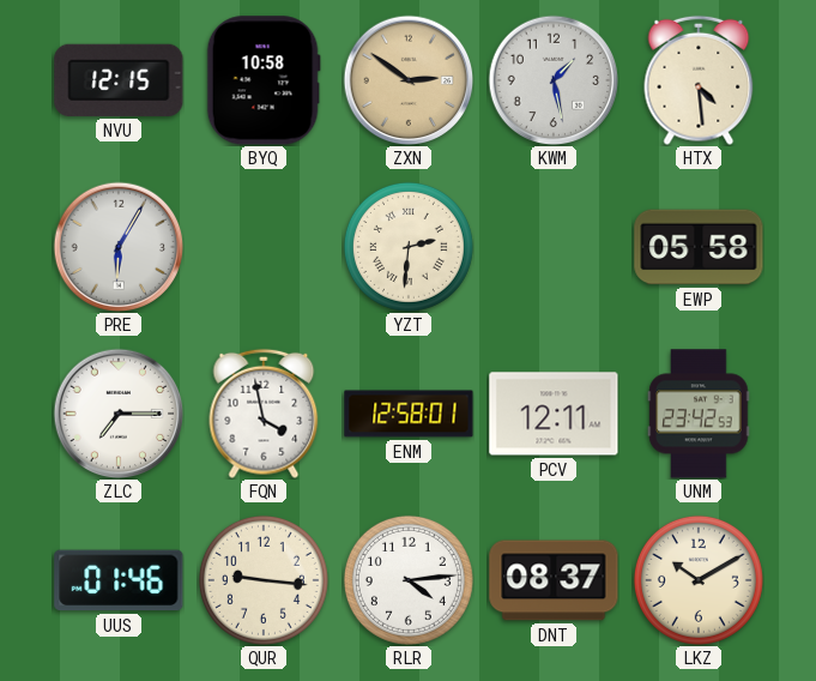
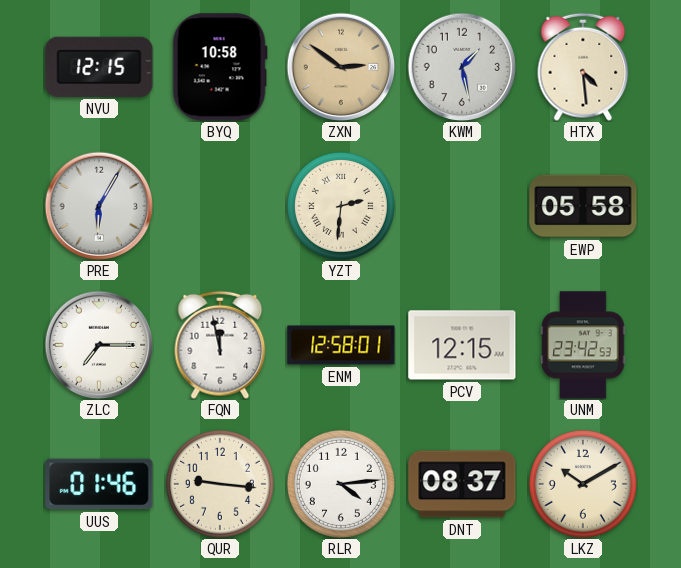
FQN: 3:58 -> 11:58
PCV: 12:11 -> 12:15
